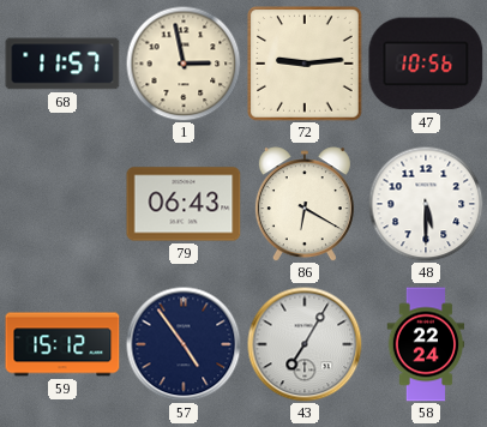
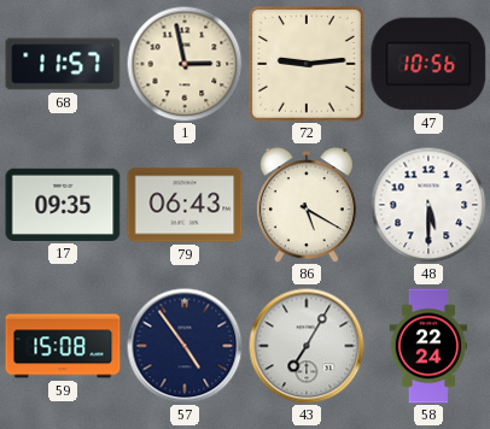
17: none -> 09:35
86: 6:20 -> 5:20
59: 15:12 -> 15:08
